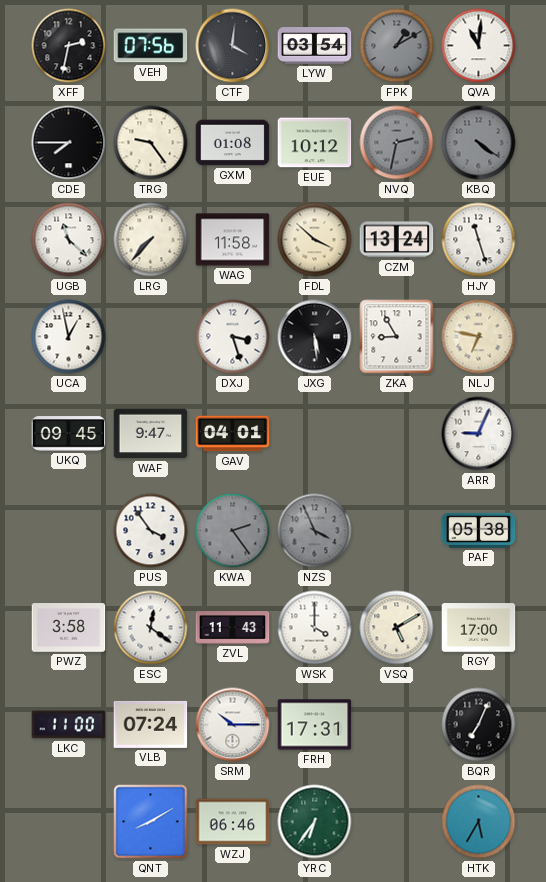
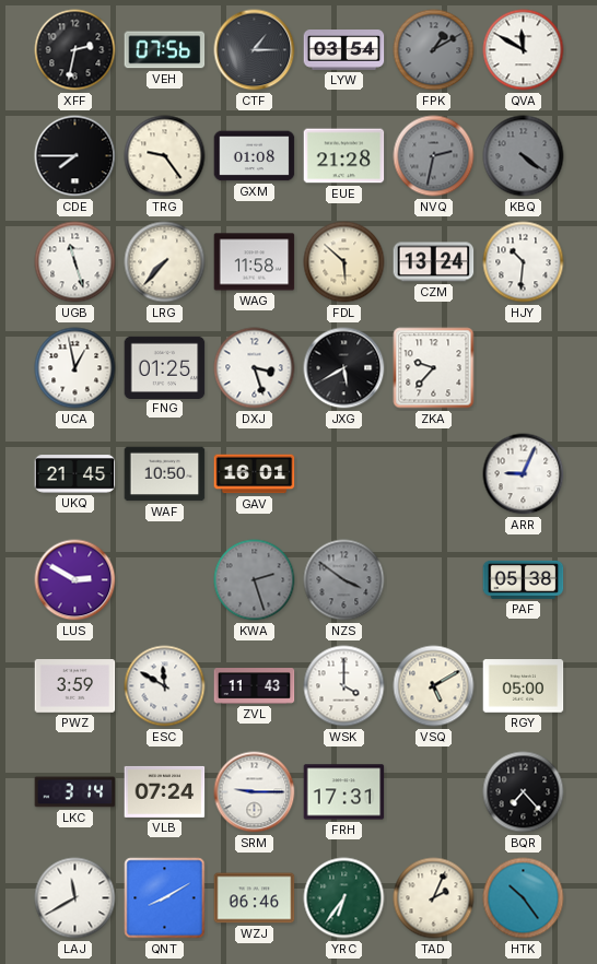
CTF: 4:01 -> 1:15
QVA: 11:01 -> 11:50
EUE: 10:12 -> 21:28
UGB: 11:22 -> 11:27
FDL: 3:52 -> 5:52
HJY: 11:27 -> 10:31
FNG: none -> 01:25
JXG: 5:29 -> 5:40
ZKA: 8:55 -> 9:37
NLJ: 6:47 -> none
UKQ: 09:45 -> 21:45
WAF: 9:47 -> 10:50
GAV: 04:01 -> 16:01
LUS: none -> 2:50
PUS: 3:54 -> none
KWA: 2:24 -> 2:27
NZS: 3:56 -> 3:51
PWZ: 3:58 -> 3:59
ESC: 12:21 -> 11:50
RGY: 17:00 -> 05:00
LKC: 11:00 -> 3:14
SRM: 10:15 -> 9:15
BQR: 7:04 -> 7:23
LAJ: none -> 11:40
TAD: none -> 2:04
HTK: 5:35 -> 10:24
